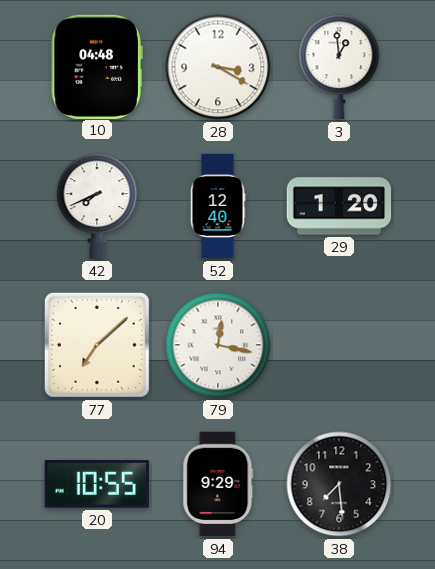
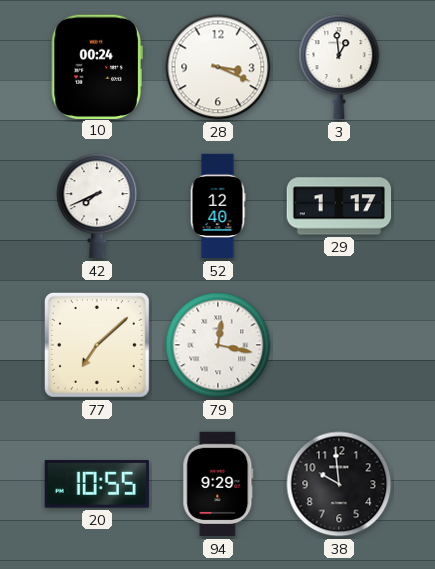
10: 04:48 -> 00:24
28: 3:20 -> 3:19
29: 1:20 -> 1:17
38: 7:29 -> 9:59
